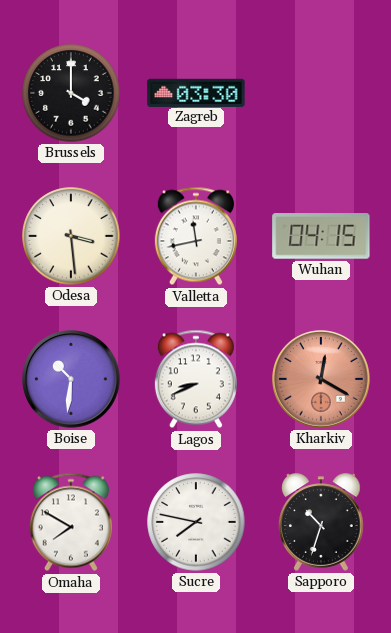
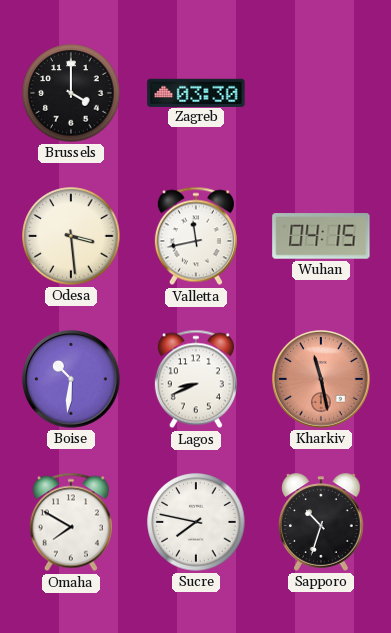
Kharkiv: 12:20 -> 11:28
